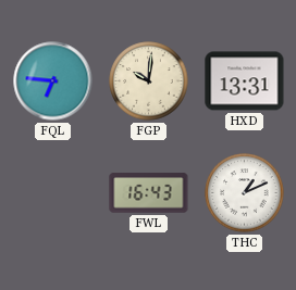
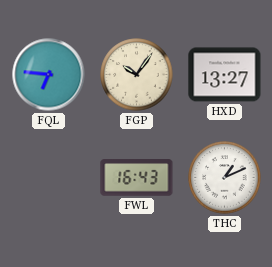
FGP: 10:01 -> 10:06
HXD: 13:31 -> 13:27
